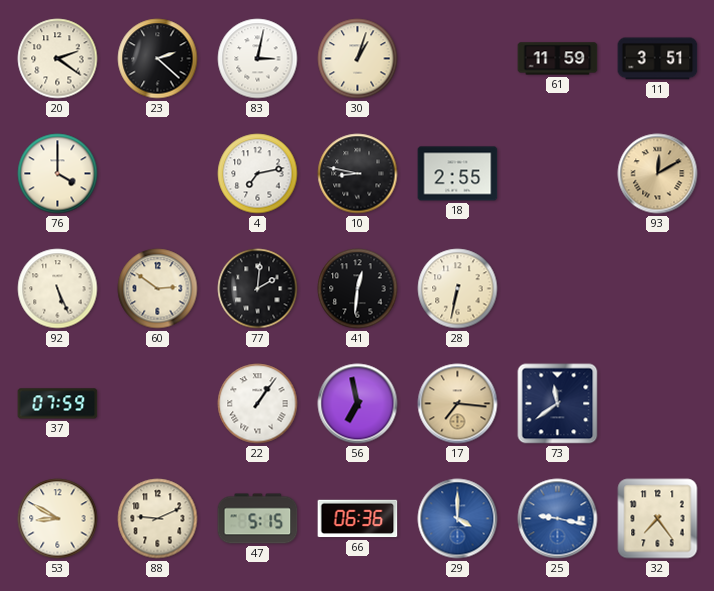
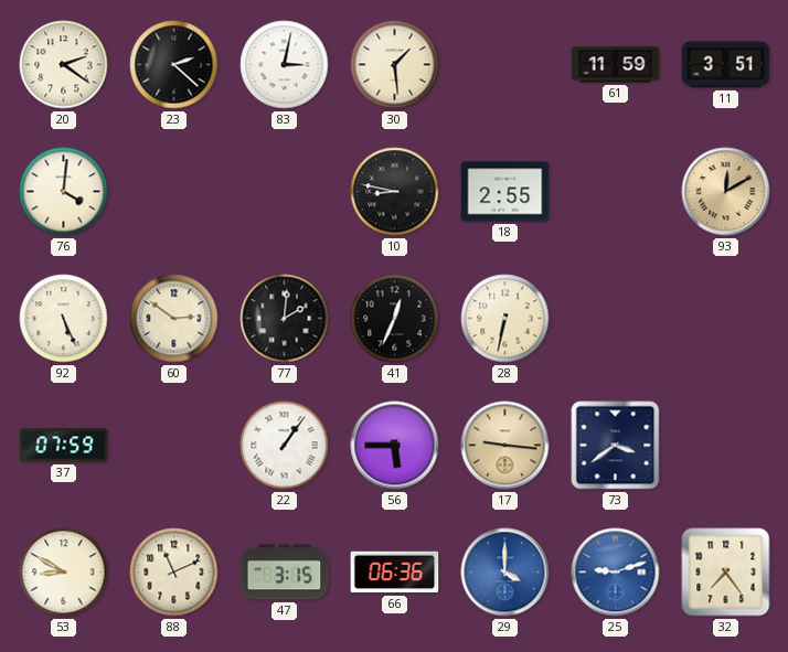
30: 1:03 -> 1:29
76: 4:00 -> 4:01
4: 7:13 -> none
41: 12:31 -> 12:34
56: 6:58 -> 5:45
17: 7:16 -> 9:16
73: 11:39 -> 3:39
88: 9:11 -> 11:11
47: 5:15 -> 3:15
25: 9:17 -> 9:12
